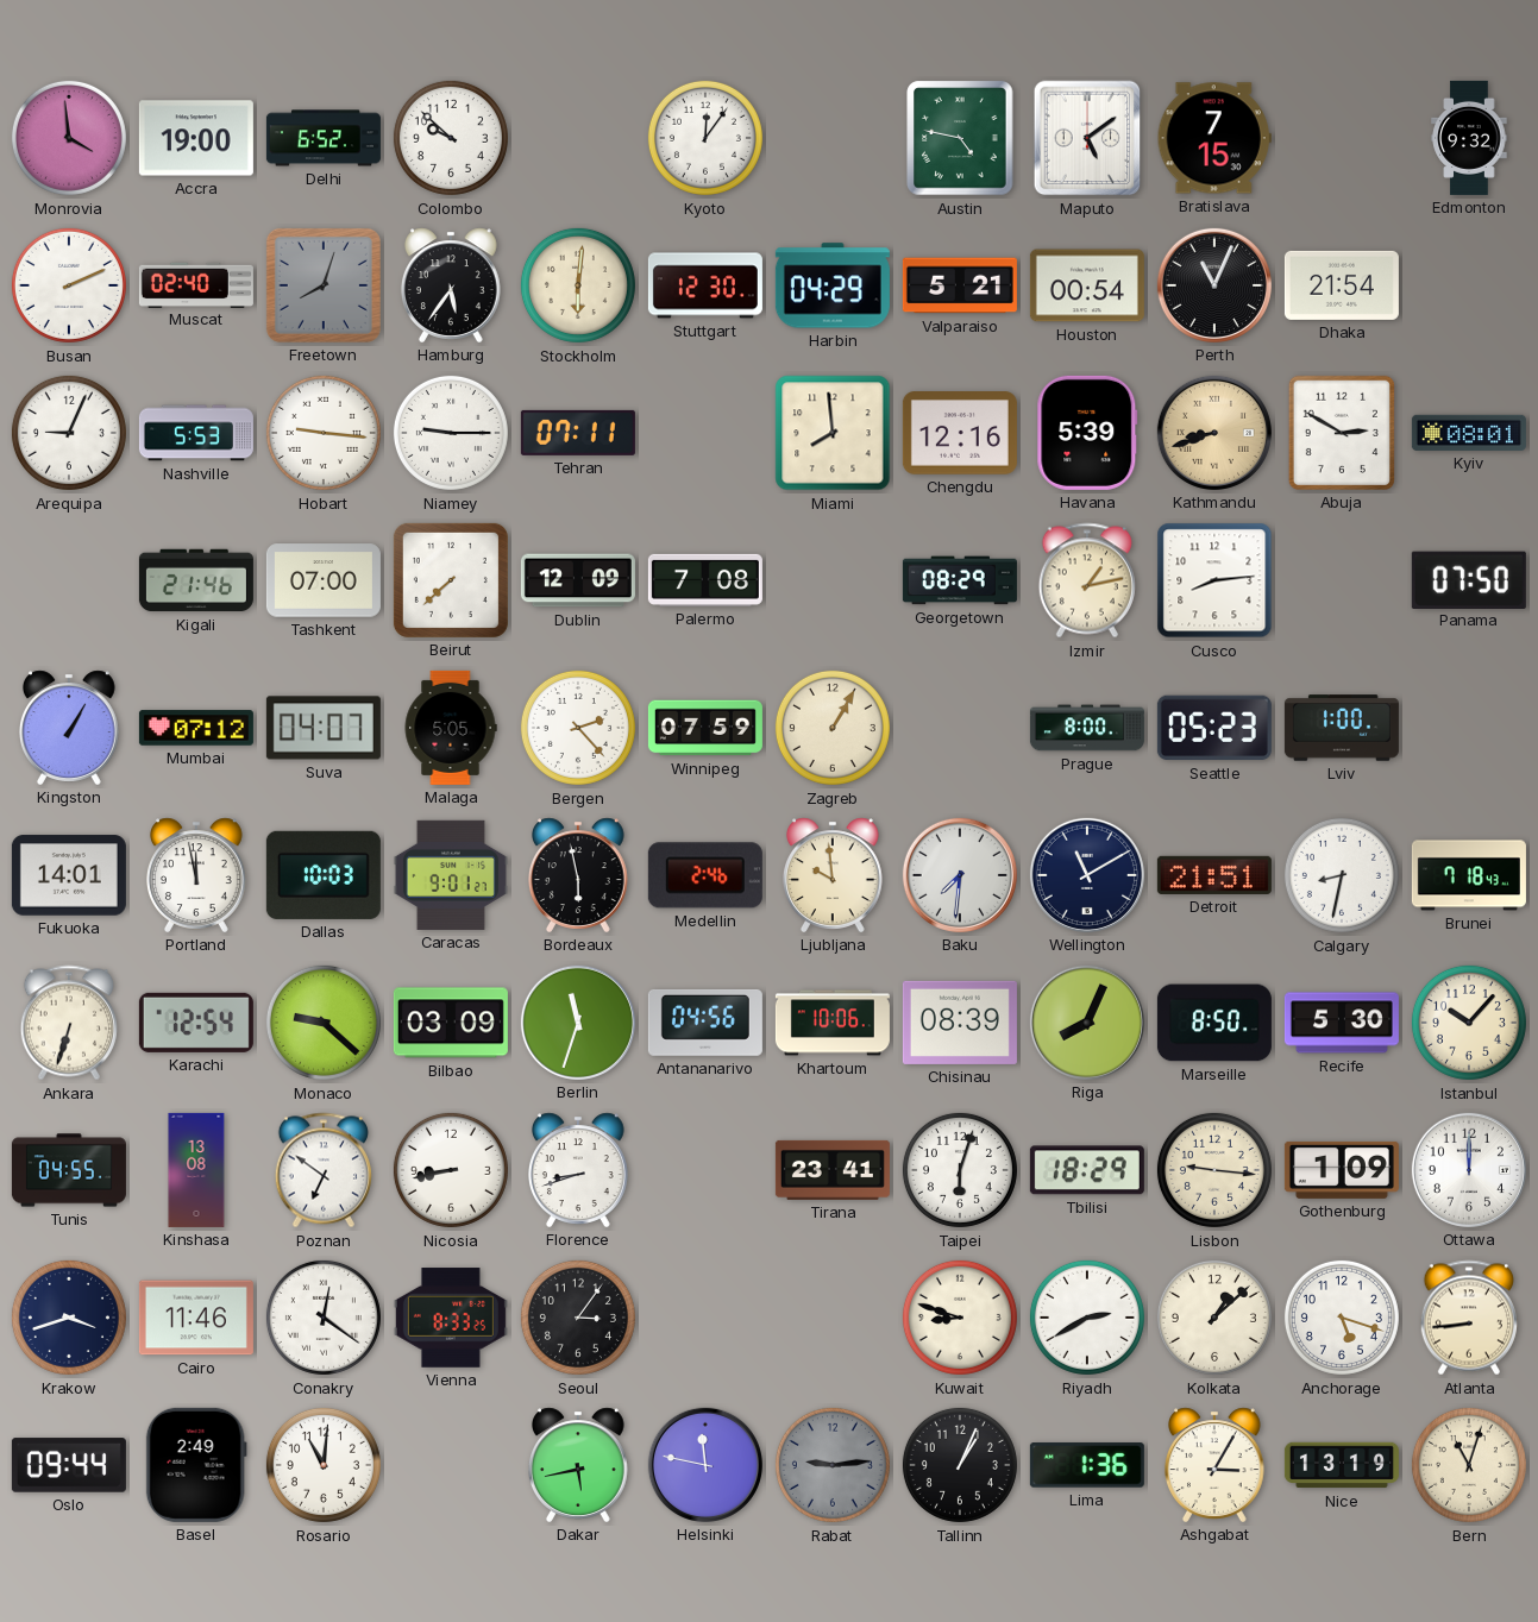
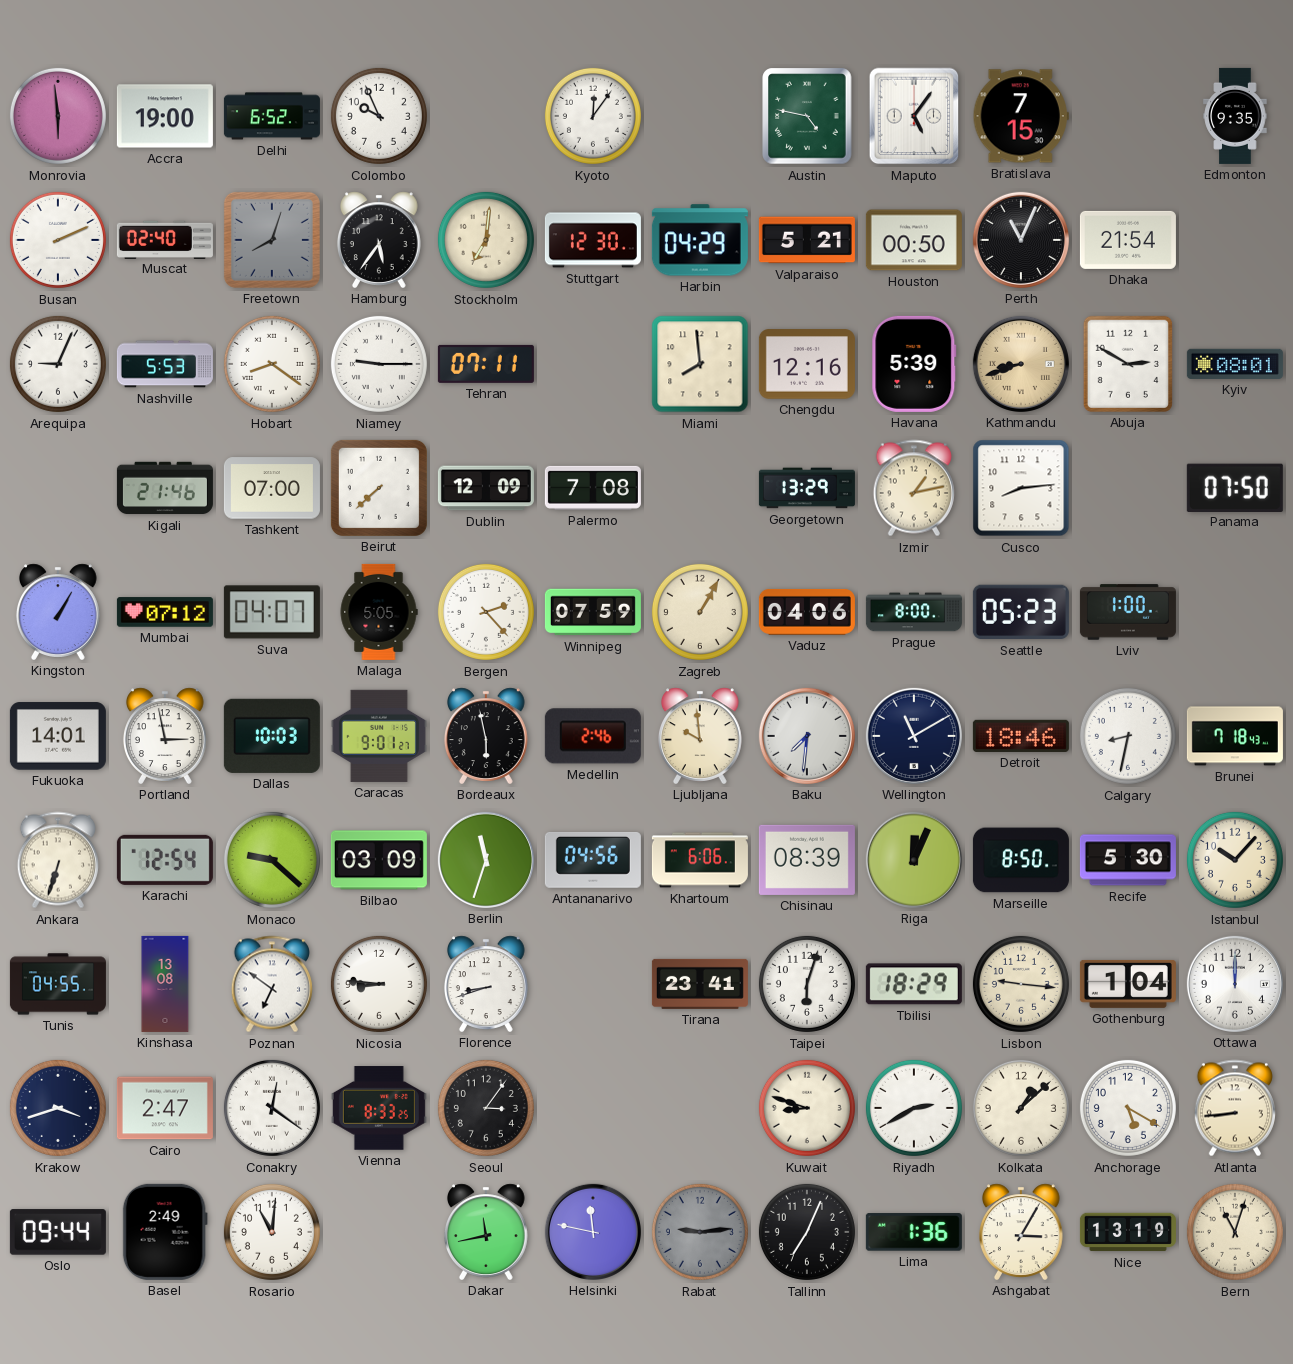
Monrovia: 3:59 -> 5:59
Colombo: 9:52 -> 9:56
Maputo: 5:09 -> 5:06
Edmonton: 9:32 -> 9:35
Stockholm: 6:01 -> 7:01
Houston: 00:54 -> 00:50
Hobart: 9:16 -> 8:21
Georgetown: 08:29 -> 13:29
Vaduz: none -> 04:06
Portland: 11:58 -> 2:58
Detroit: 21:51 -> 18:46
Khartoum: 10:06 -> 6:06
Riga: 8:04 -> 12:04
Nicosia: 8:43 -> 8:46
Gothenburg: 1:09 -> 1:04
Cairo: 11:46 -> 2:47
Anchorage: 5:18 -> 5:20
Dakar: 5:43 -> 11:43
Tallinn: 1:04 -> 7:04
